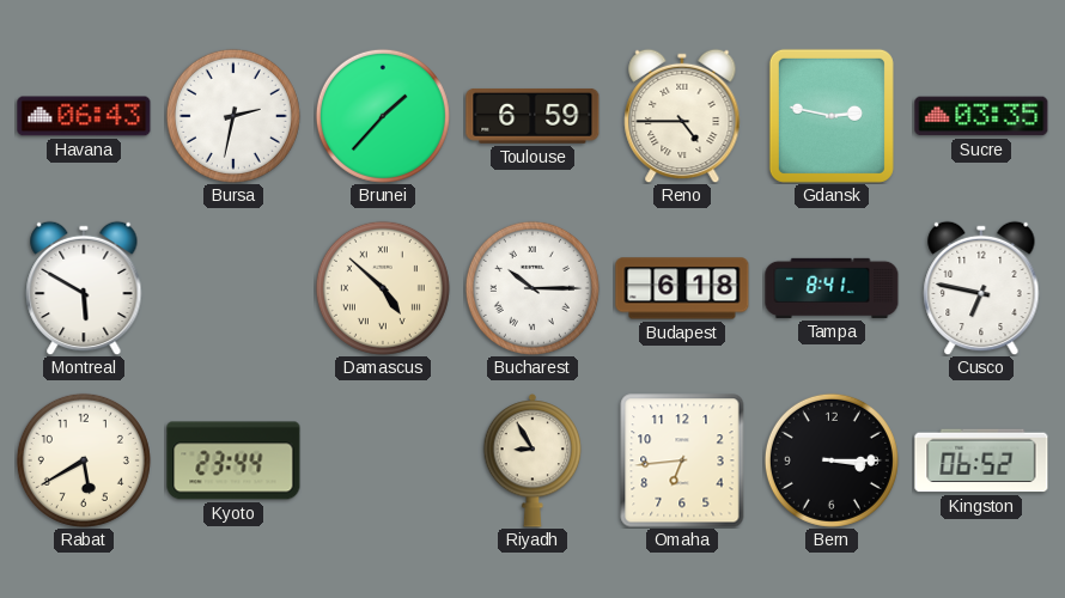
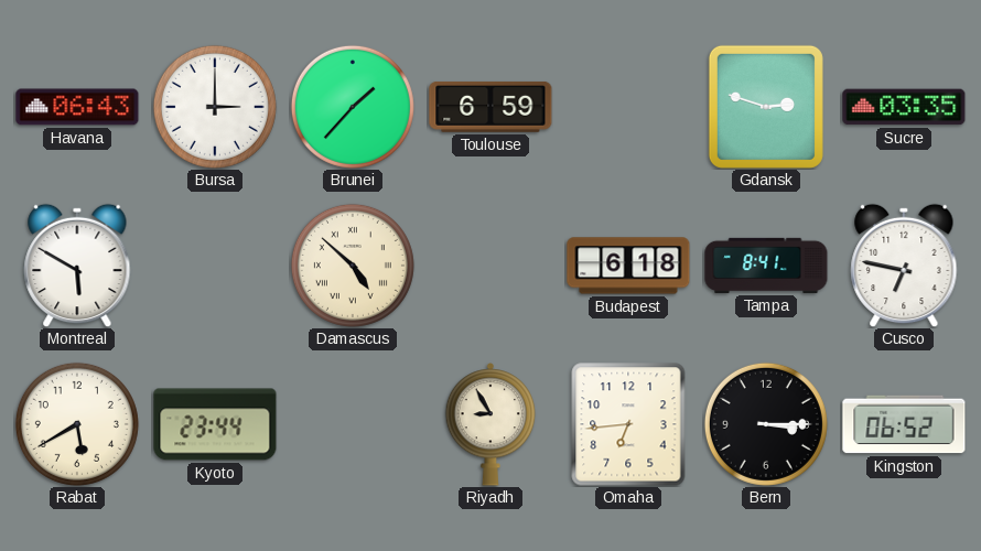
Bursa: 2:32 -> 3:00
Reno: 4:45 -> none
Gdansk: 2:47 -> 2:48
Bucharest: 10:15 -> none
